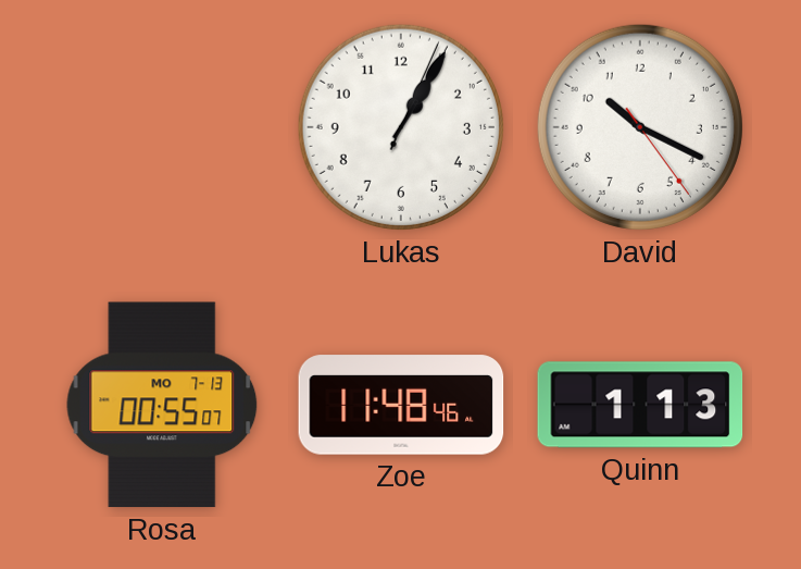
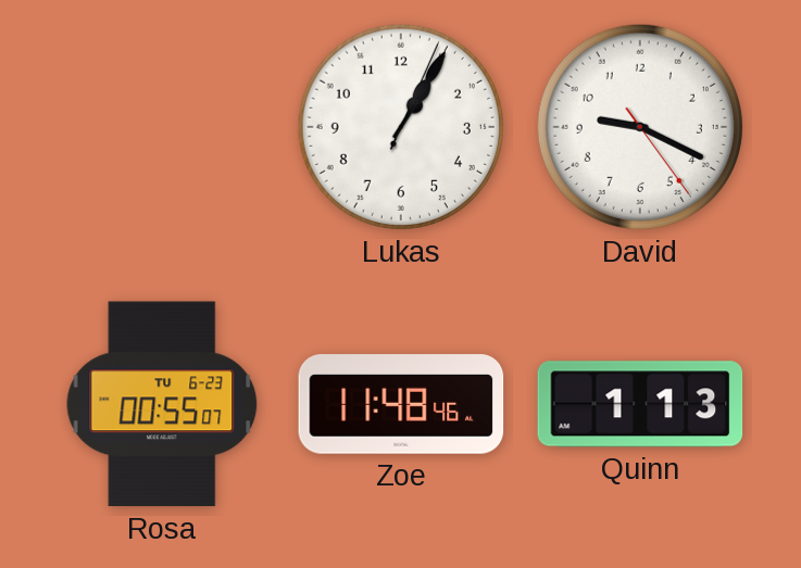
David: 10:19 -> 9:19
Rosa date: MO 7-13 -> TU 6-23
